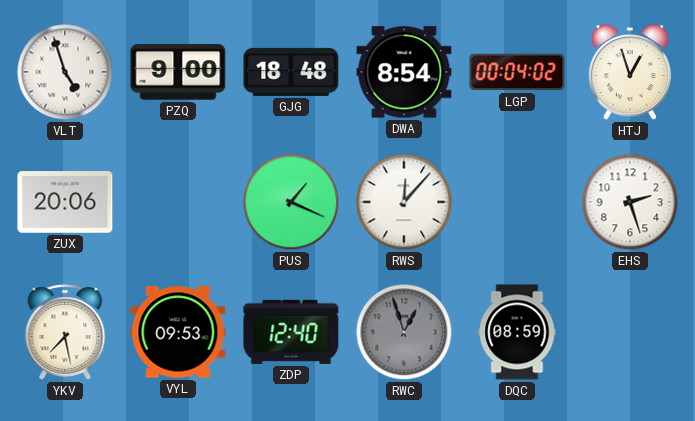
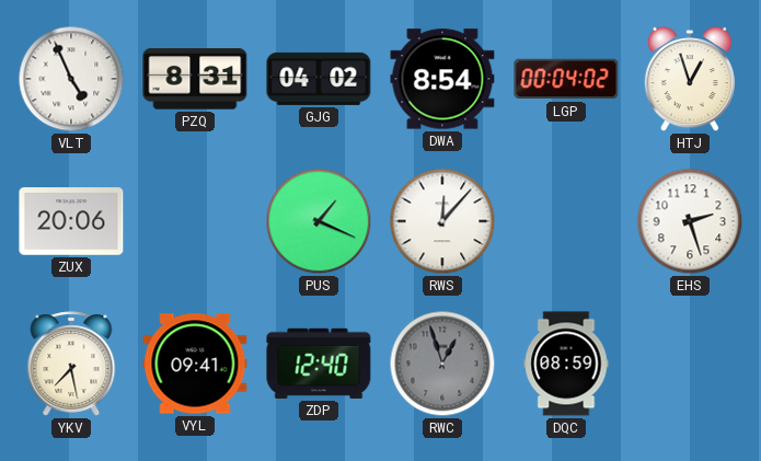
VLT: 4:57 -> 4:56
PZQ: 9:00 -> 8:31
GJG: 18:48 -> 04:02
VYL: 09:53 -> 09:41
